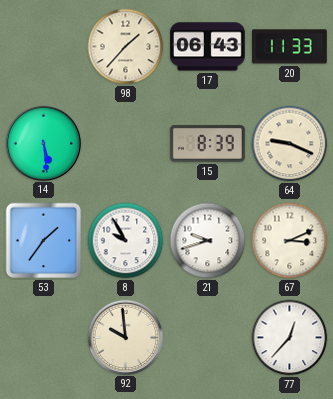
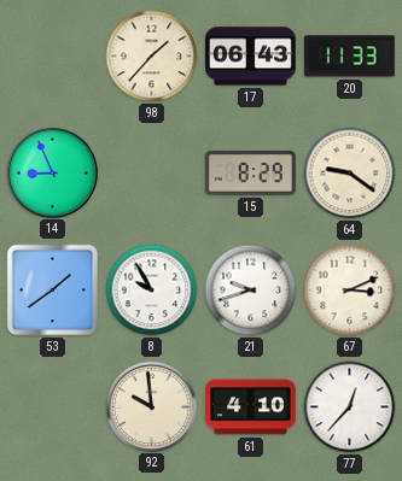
14: 5:29 -> 8:56
15: 8:39 -> 8:29
64: 9:19 -> 9:21
53: 1:36 -> 1:39
61: none -> 4:10
